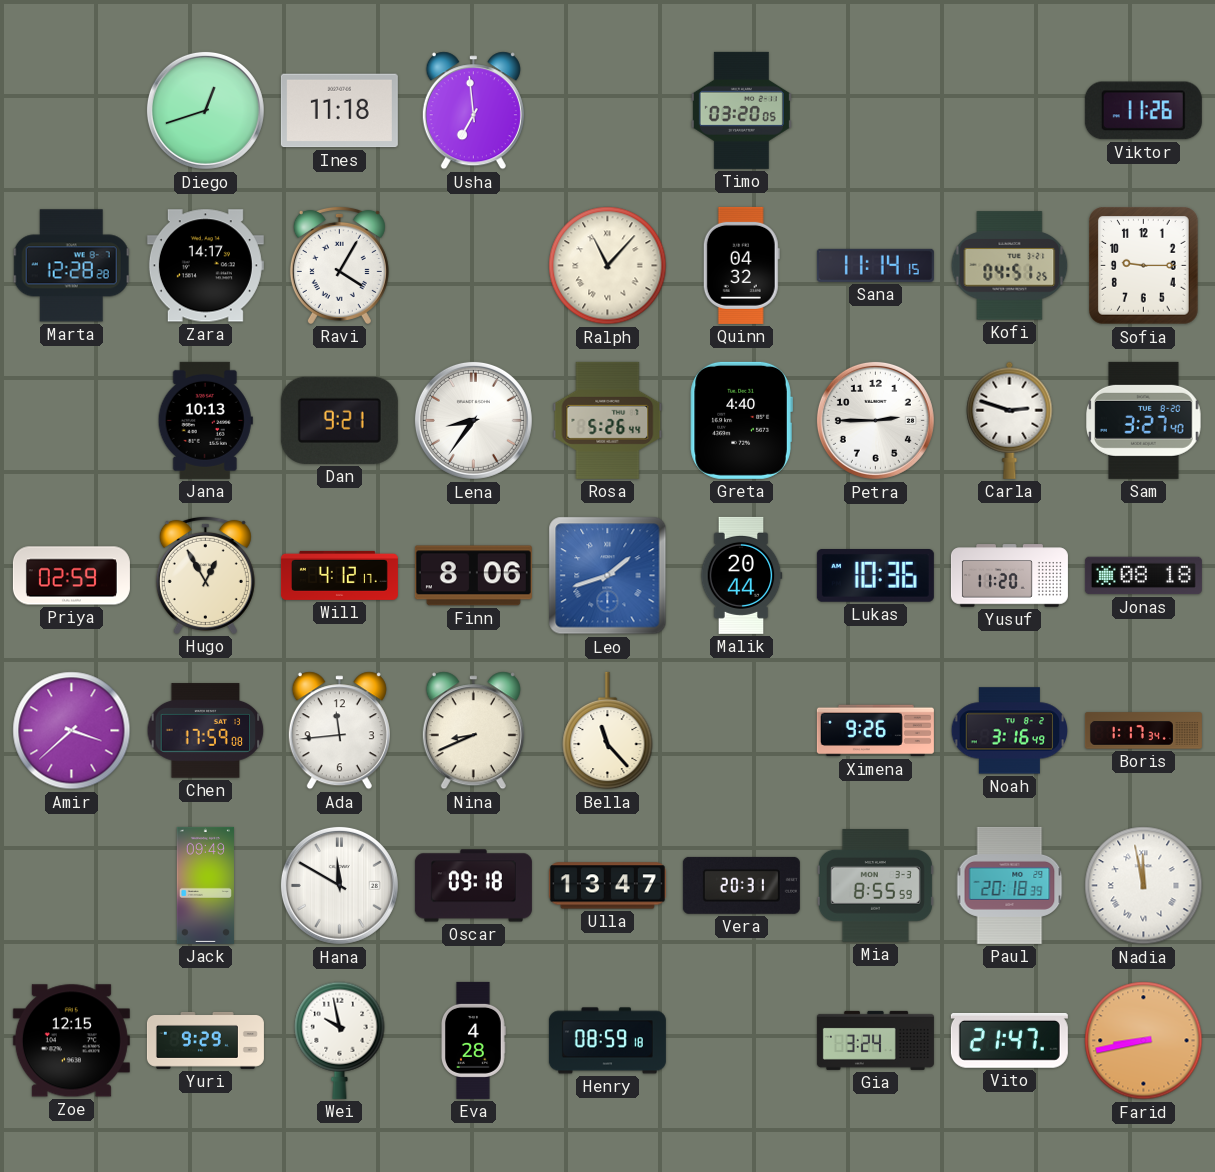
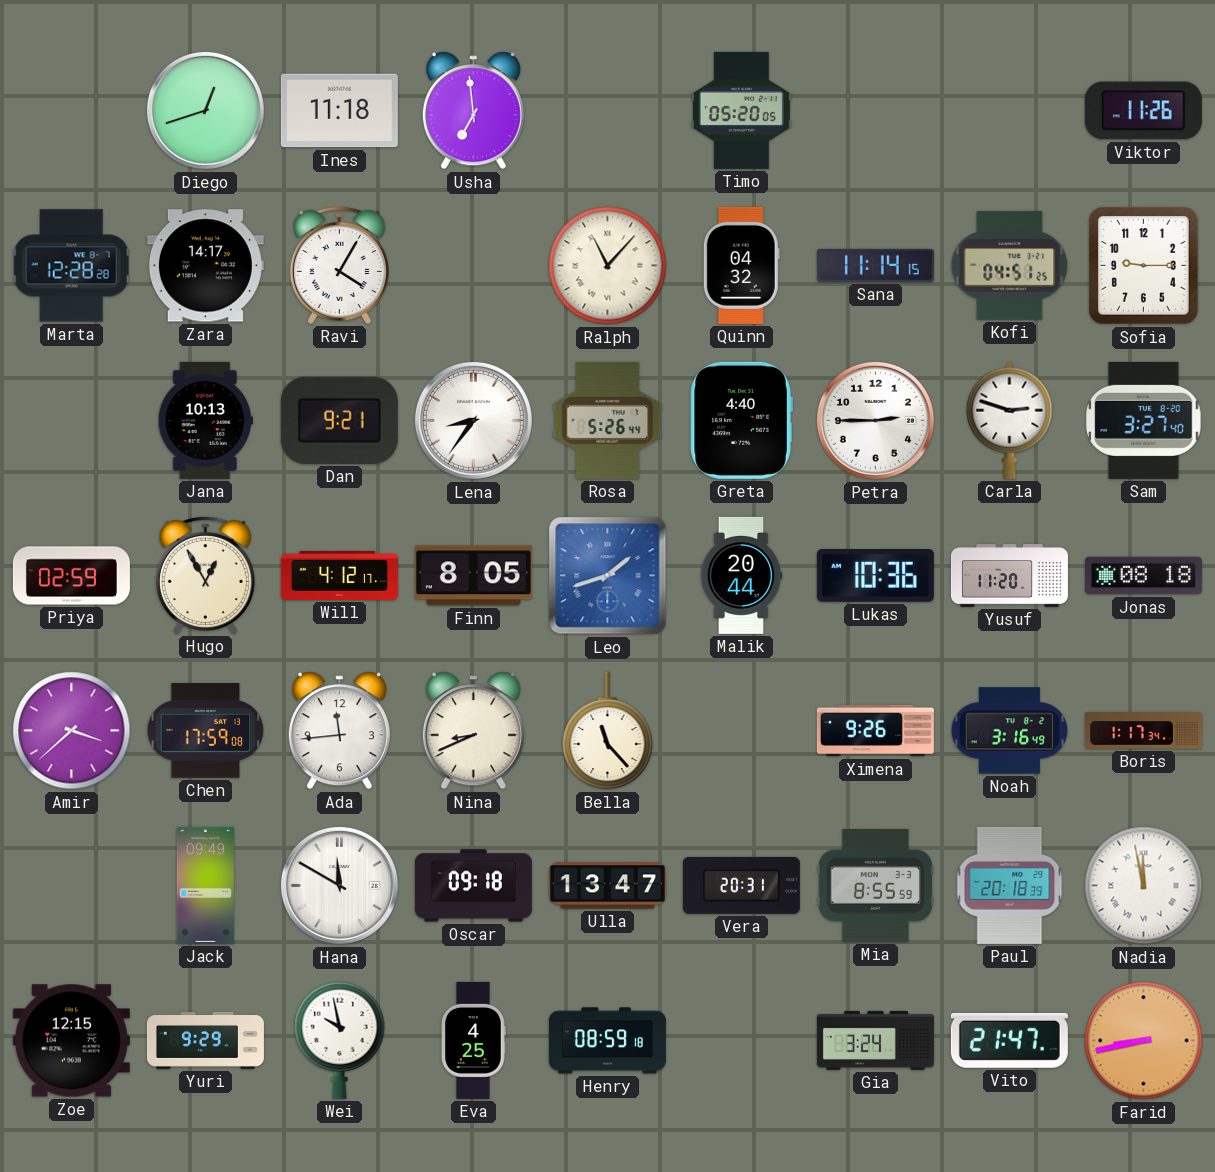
Timo: 03:20 -> 05:20
Finn: 8:06 -> 8:05
Eva: 4:28 -> 4:25
